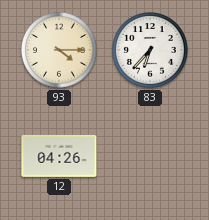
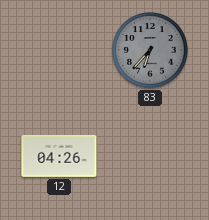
93: 4:15 -> none
83 dial: white -> grey
